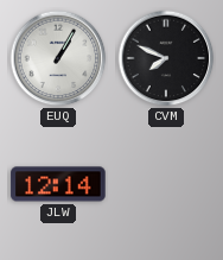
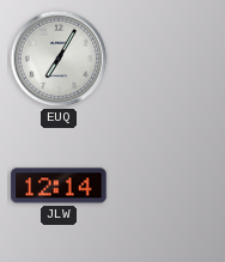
EUQ: 1:05 -> 7:05
CVM: 7:49 -> none
